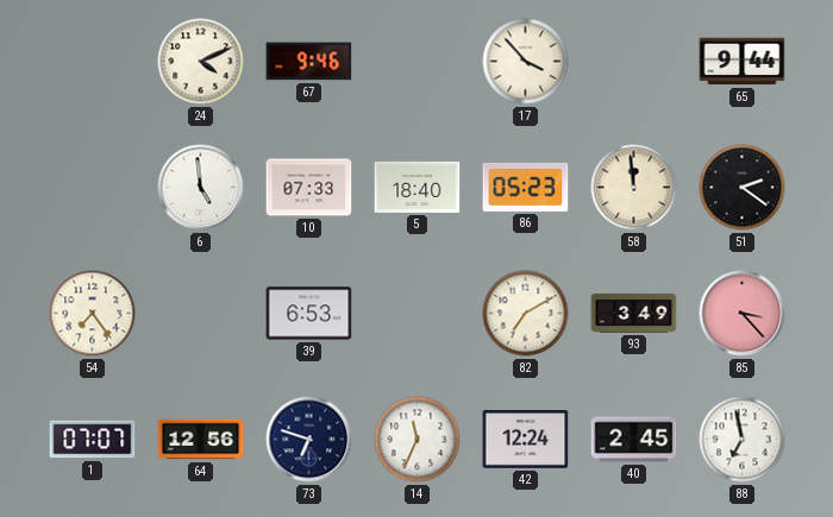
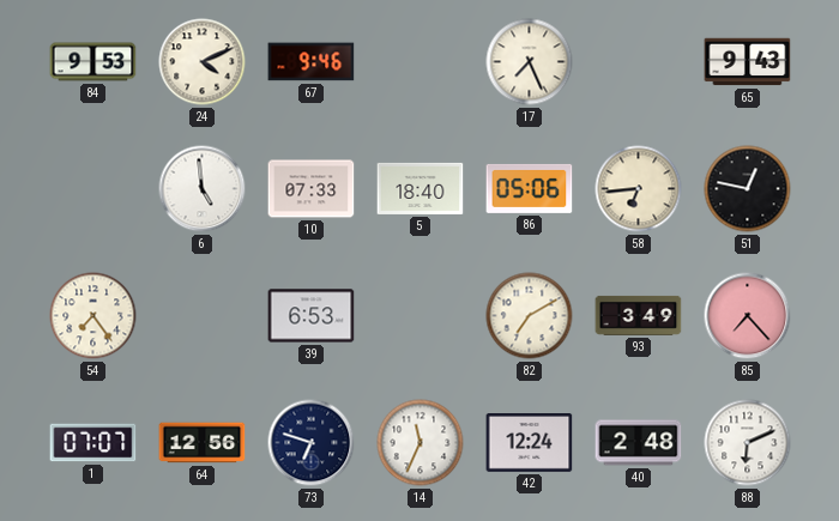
84: none -> 9:53
17: 3:53 -> 7:26
65: 9:44 -> 9:43
86: 05:23 -> 05:06
58: 11:59 -> 6:44
51: 2:21 -> 12:47
85: 3:23 -> 7:23
40: 2:45 -> 2:48
88: 6:58 -> 6:11
